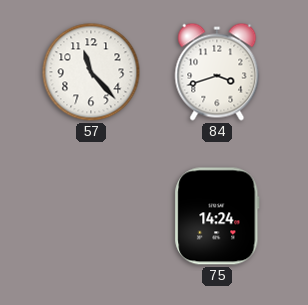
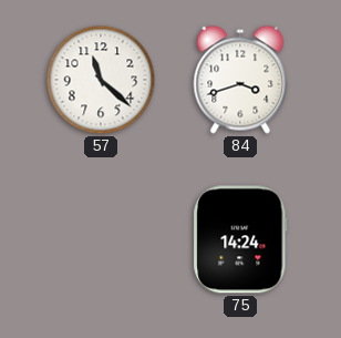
57: 11:23 -> 11:22
